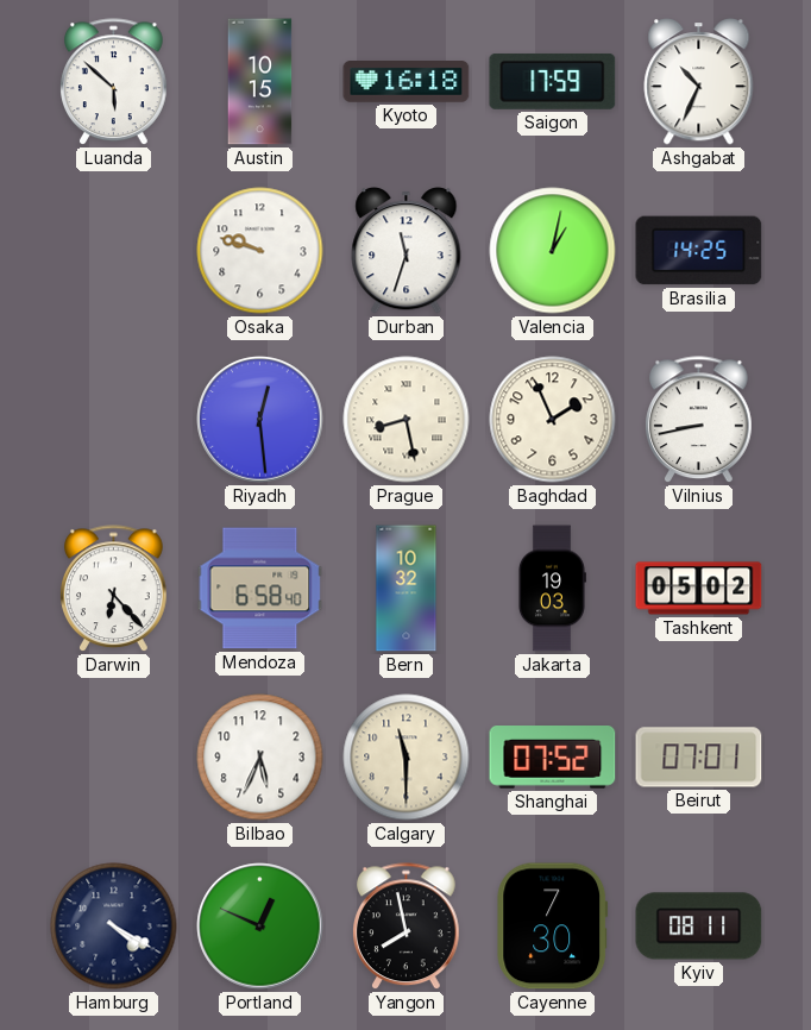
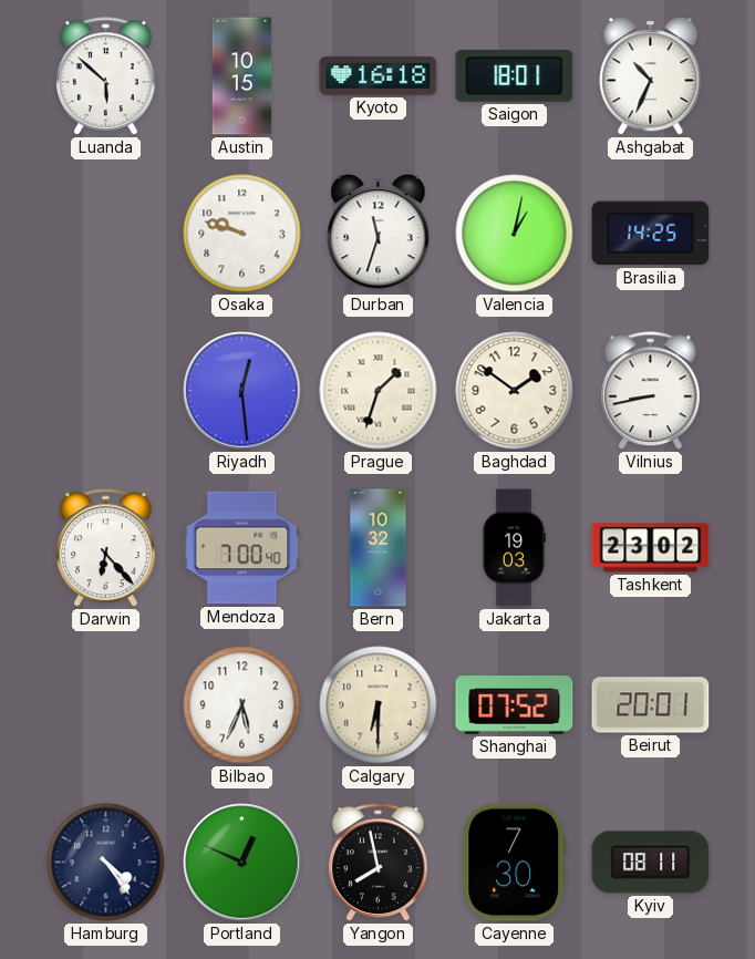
Saigon: 17:59 -> 18:01
Prague: 8:28 -> 1:33
Baghdad: 1:56 -> 1:51
Mendoza: 6:58 -> 7:00
Tashkent: 05:02 -> 23:02
Calgary: 11:30 -> 6:30
Beirut: 07:01 -> 20:01
Hamburg: 4:20 -> 4:24
